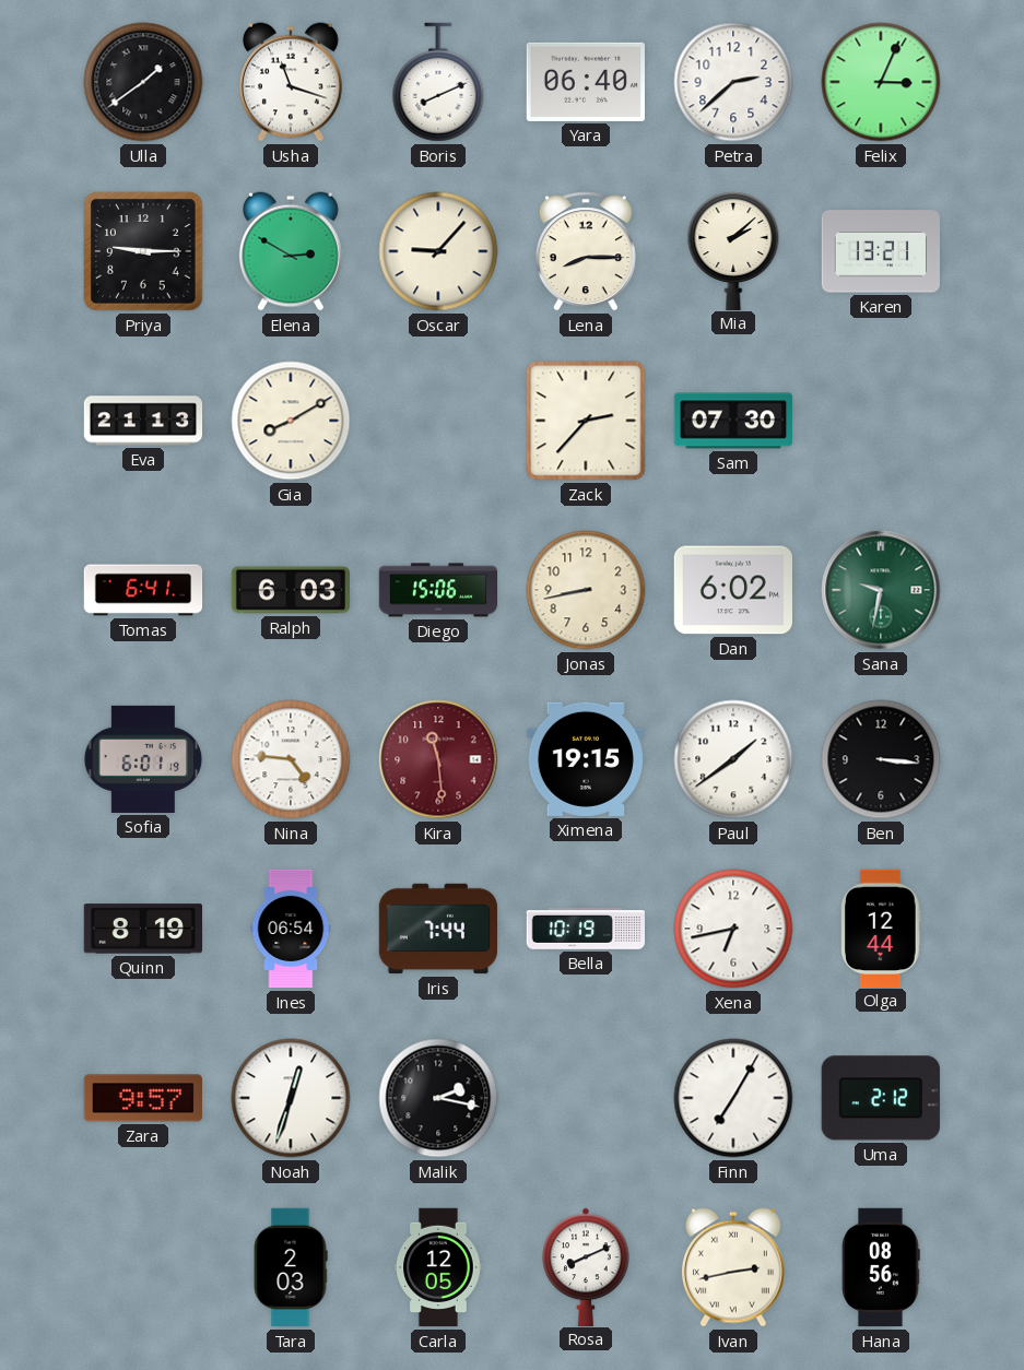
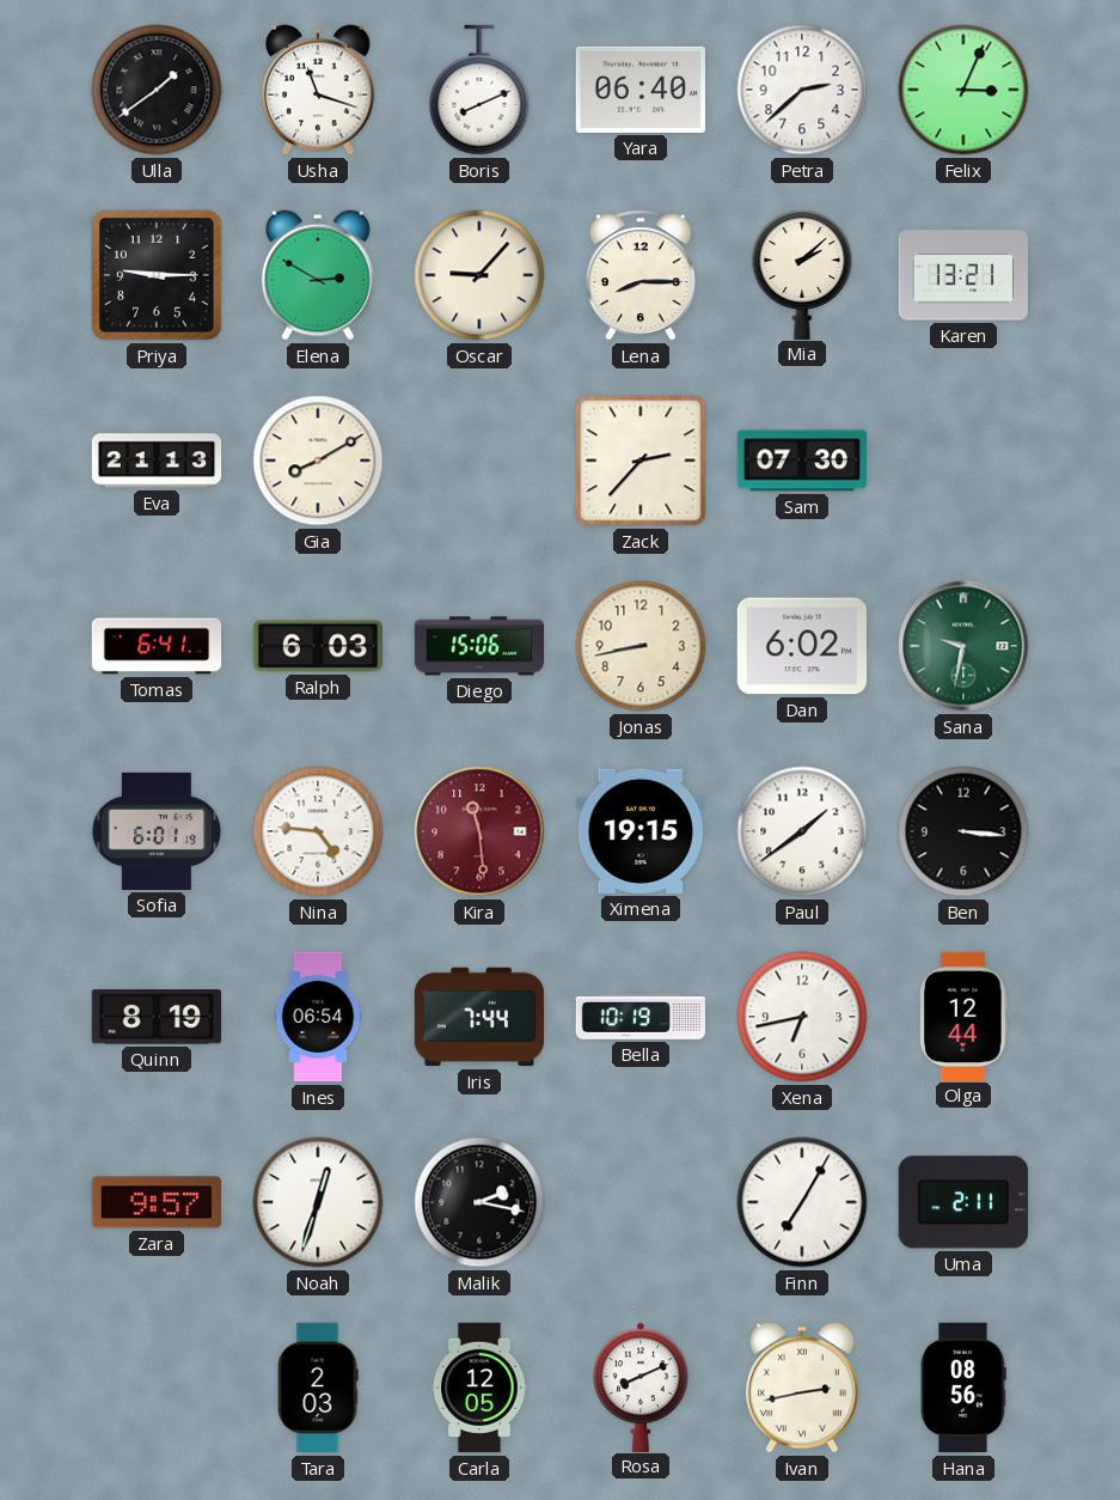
Uma: 2:12 -> 2:11
